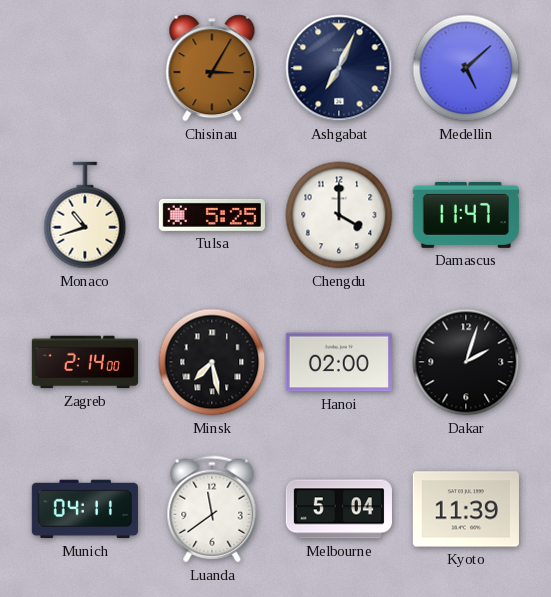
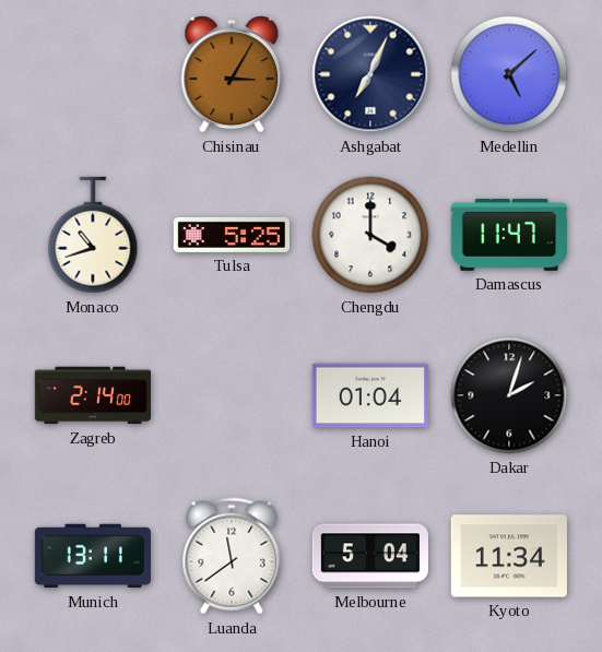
Minsk: 7:28 -> none
Hanoi: 02:00 -> 01:04
Munich: 04:11 -> 13:11
Kyoto: 11:39 -> 11:34
